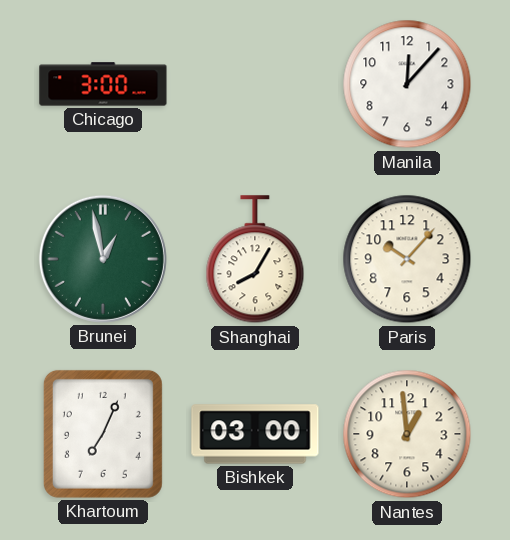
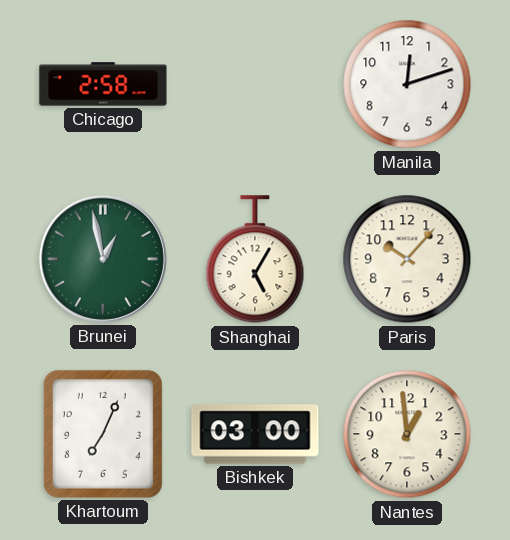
Chicago: 3:00 -> 2:58
Manila: 12:07 -> 12:12
Shanghai: 8:05 -> 5:05
